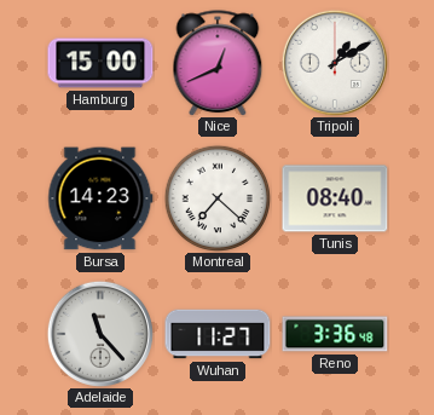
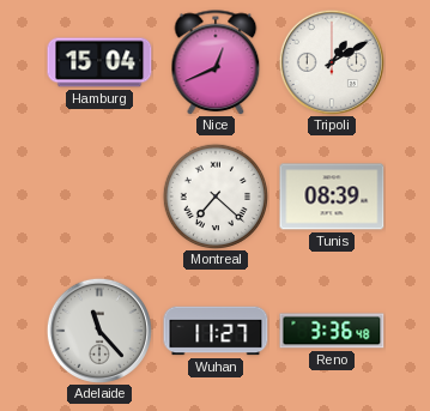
Hamburg: 15:00 -> 15:04
Bursa: 14:23 -> none
Tunis: 08:40 -> 08:39
